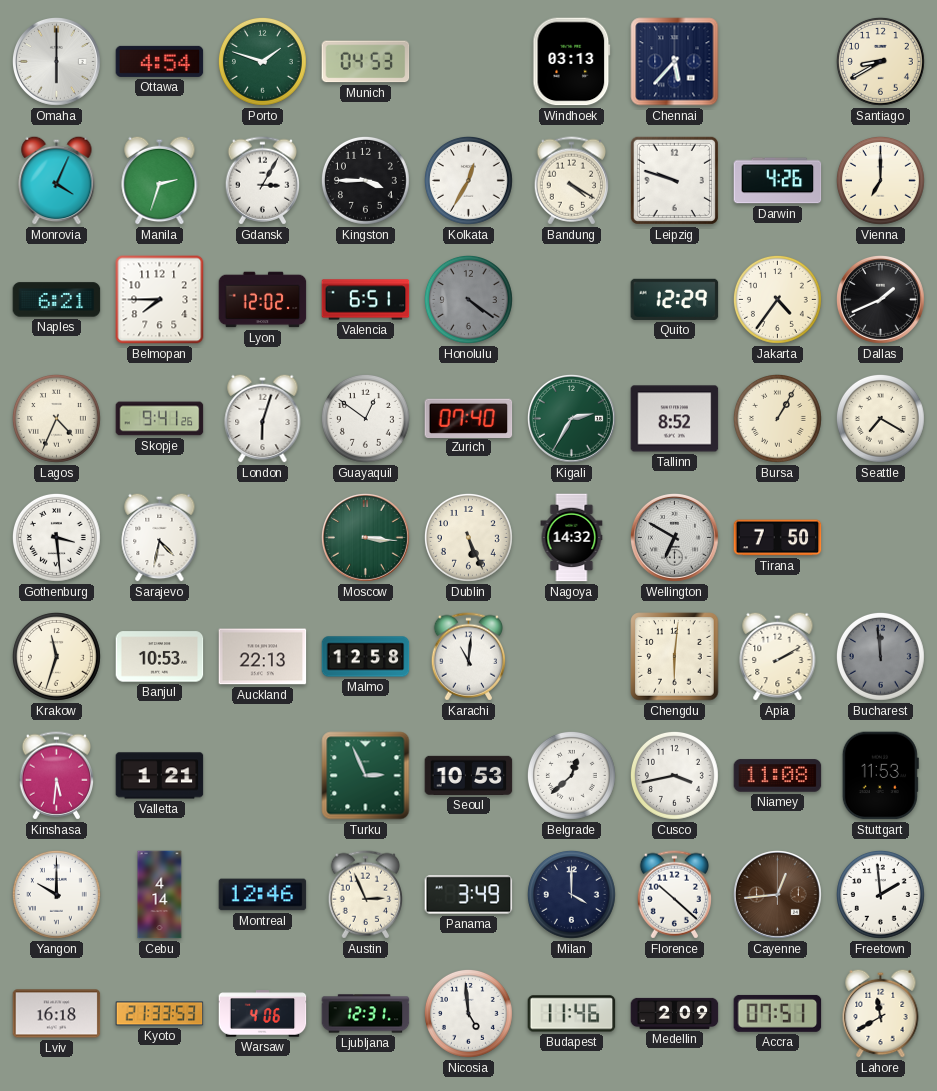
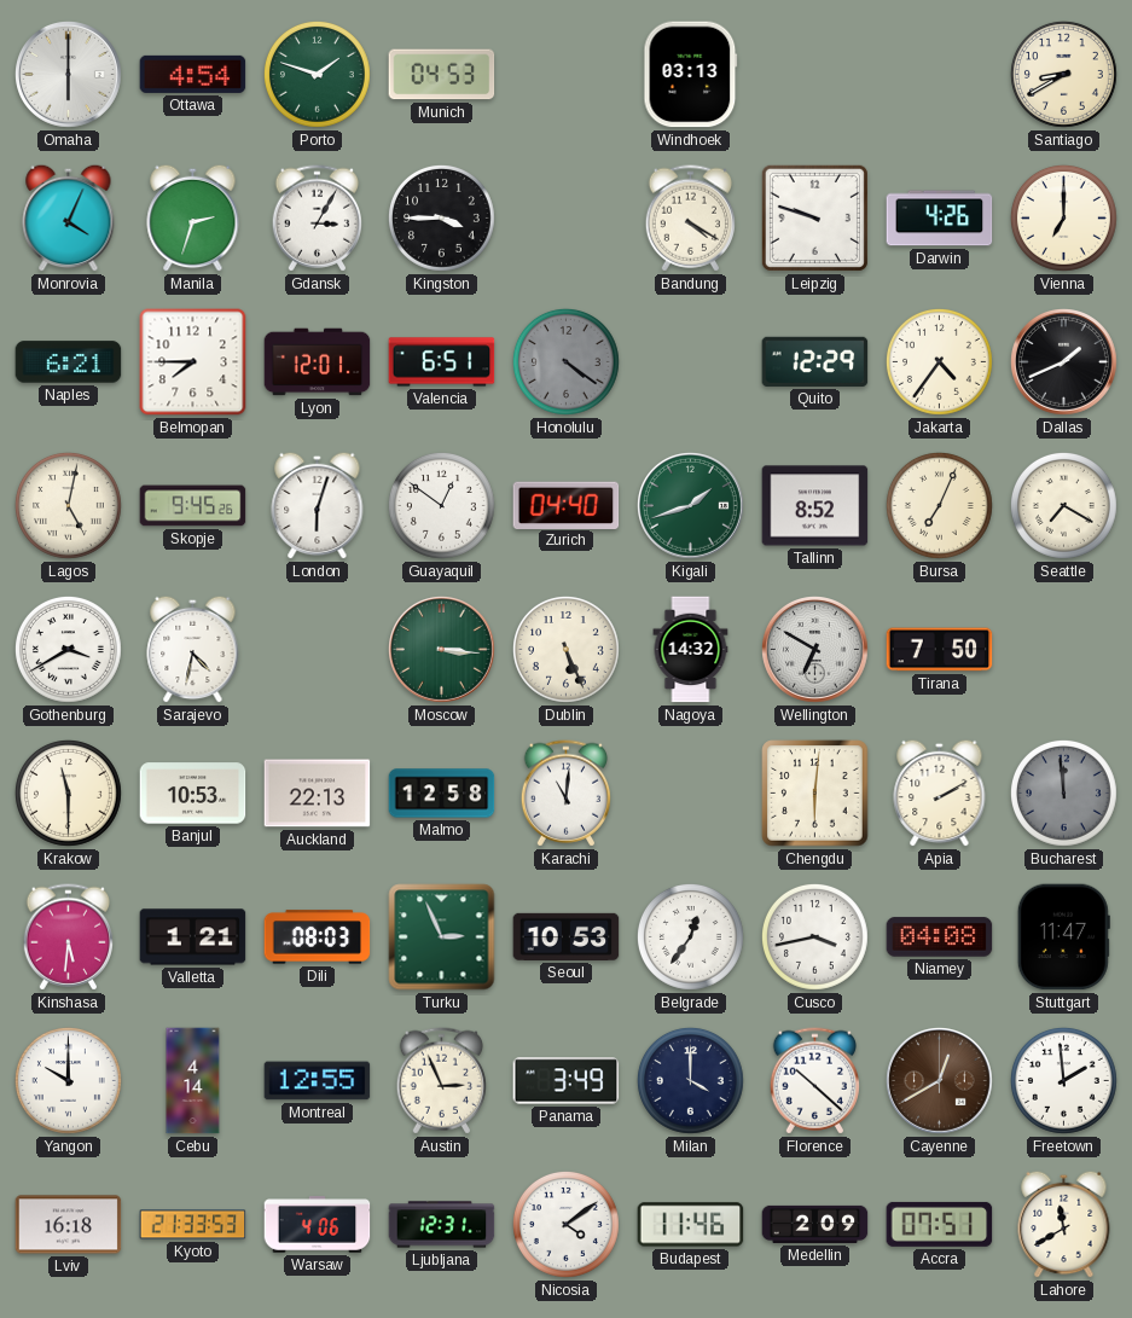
Chennai: 5:37 -> none
Kolkata: 12:35 -> none
Lyon: 12:02 -> 12:01
Lagos: 4:34 -> 5:02
Skopje: 9:41 -> 9:45
Zurich: 07:40 -> 04:40
Kigali: 2:35 -> 1:42
Bursa: 1:05 -> 7:04
Gothenburg: 3:29 -> 3:40
Krakow: 11:33 -> 11:30
Dili: none -> 08:03
Belgrade: 12:38 -> 12:36
Niamey: 11:08 -> 04:08
Stuttgart: 11:53 -> 11:47
Montreal: 12:46 -> 12:55
Cayenne: 12:44 -> 12:40
Nicosia: 4:59 -> 4:09
